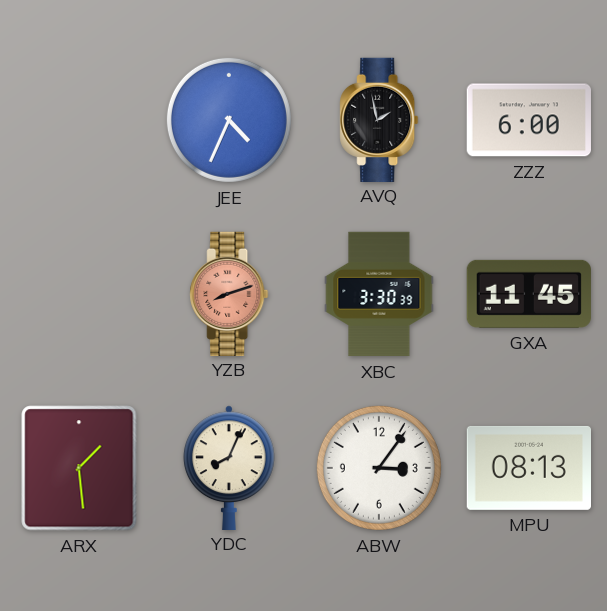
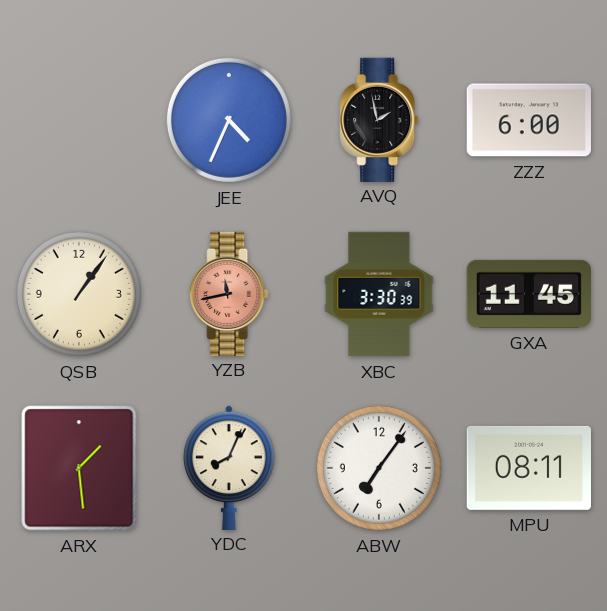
QSB: none -> 1:06
YZB: 8:12 -> 11:43
ABW: 3:06 -> 7:06
MPU: 08:13 -> 08:11
